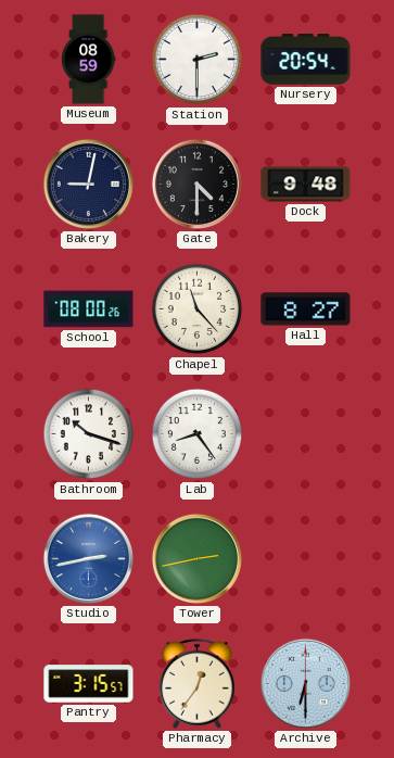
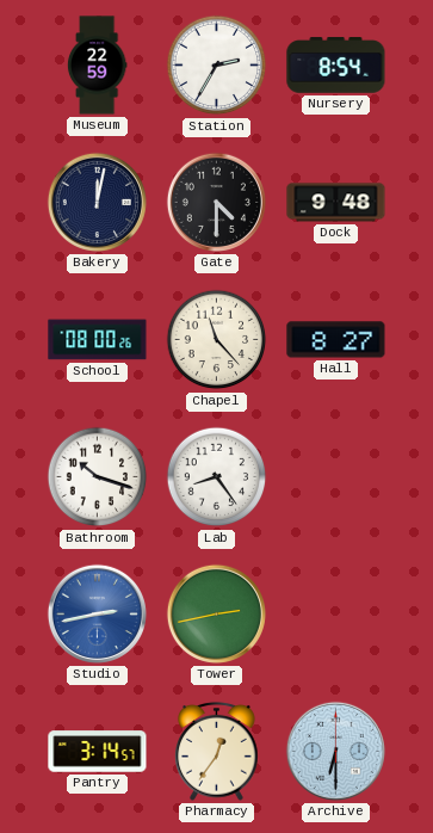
Museum: 08:59 -> 22:59
Station: 2:30 -> 2:35
Nursery: 20:54 -> 8:54
Bakery: 9:02 -> 12:02
Pantry: 3:15 -> 3:14
